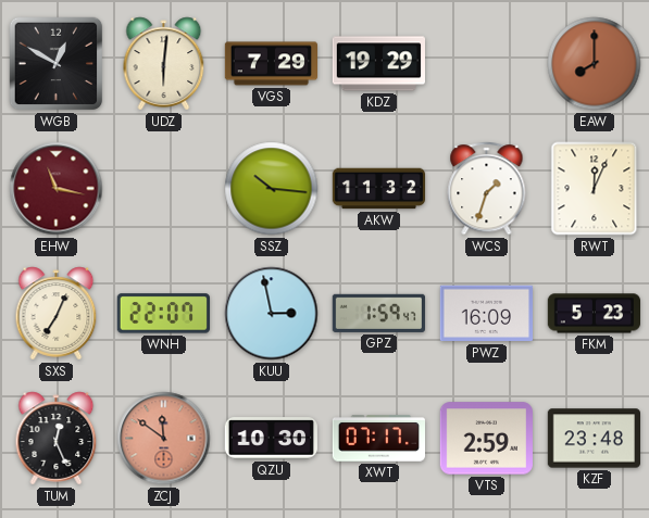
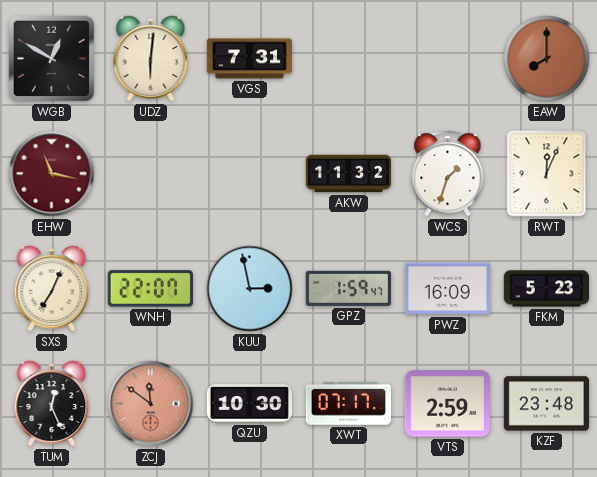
VGS: 7:29 -> 7:31
KDZ: 19:29 -> none
SSZ: 10:16 -> none
